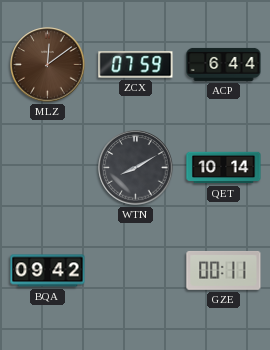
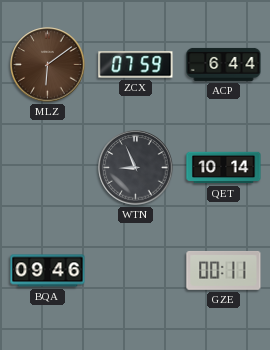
MLZ: 12:09 -> 6:09
WTN: 8:10 -> 8:56
BQA: 09:42 -> 09:46
